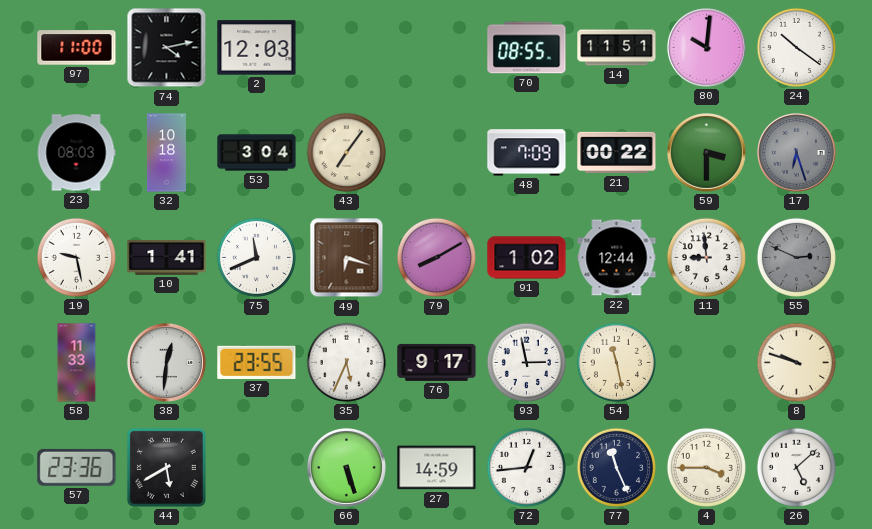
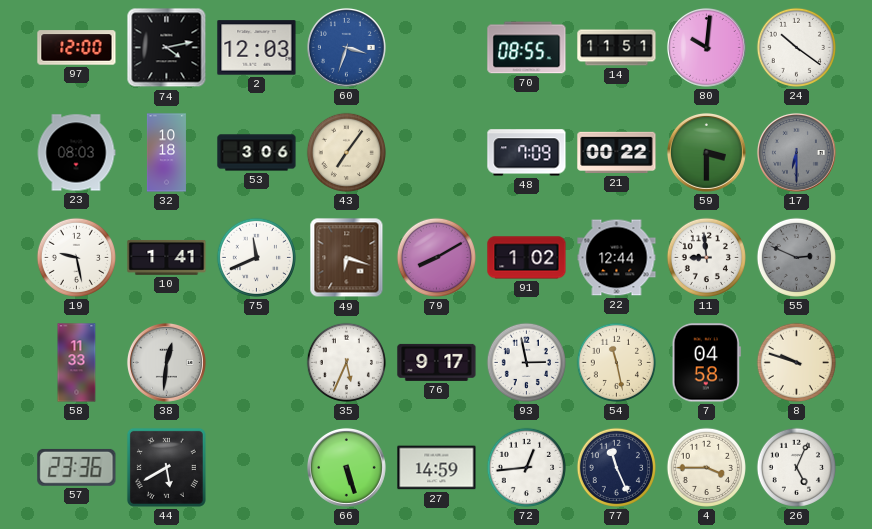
97: 11:00 -> 12:00
60: none -> 3:33
53: 3:04 -> 3:06
17: 6:27 -> 6:30
37: 23:55 -> none
7: none -> 04:58
26: 5:08 -> 5:04
